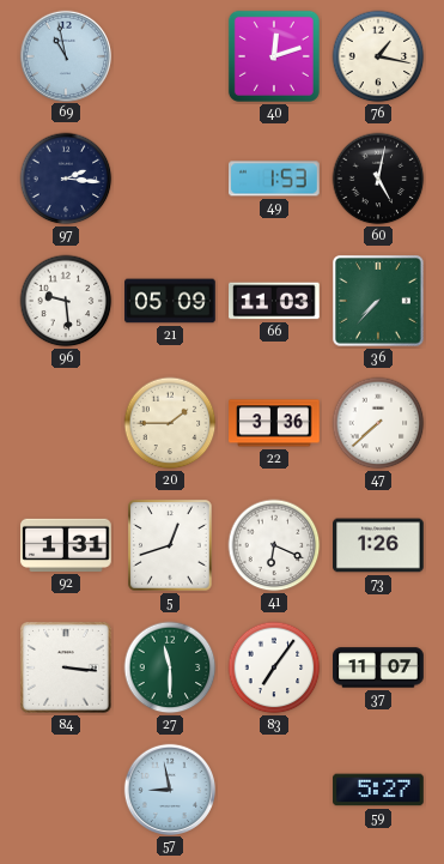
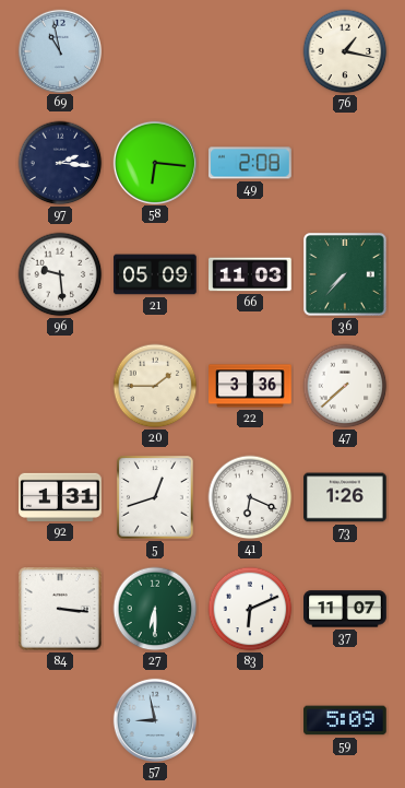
40: 12:12 -> none
58: none -> 6:16
49: 1:53 -> 2:08
60: 5:02 -> none
27: 11:30 -> 6:30
83: 7:06 -> 6:11
59: 5:27 -> 5:09
